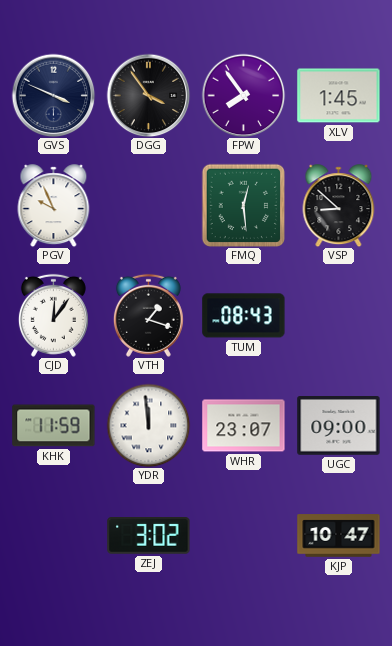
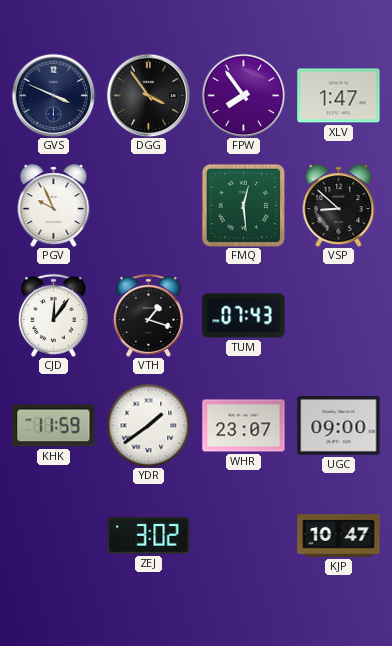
XLV: 1:45 -> 1:47
TUM: 08:43 -> 07:43
YDR: 11:59 -> 1:39
